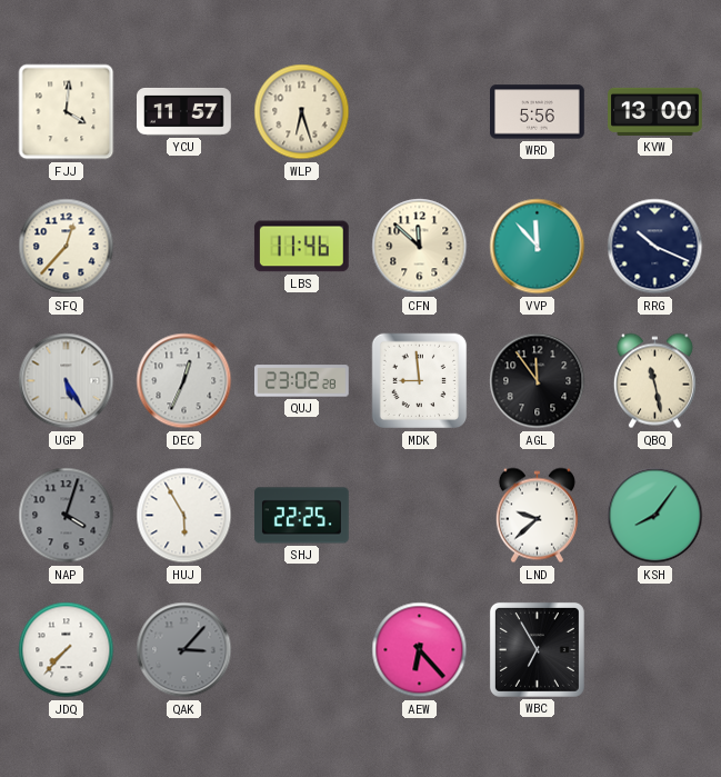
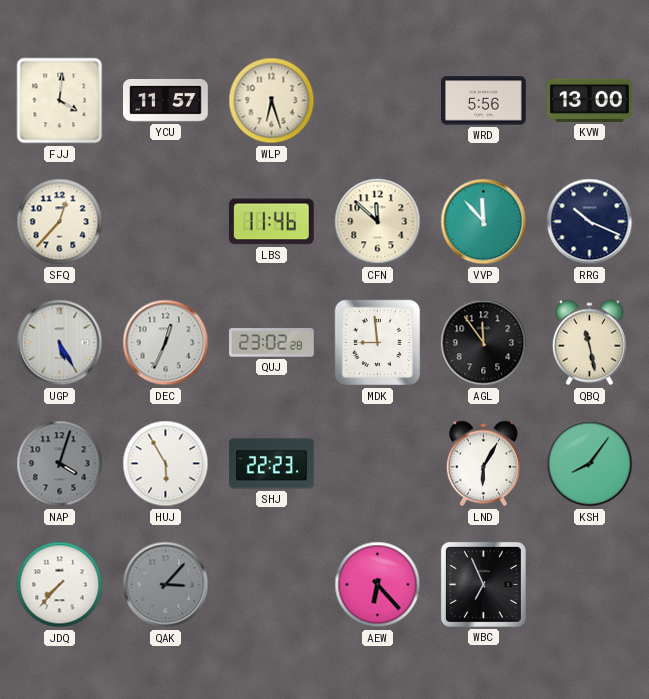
SHJ: 22:25 -> 22:23
LND: 9:38 -> 6:05
WBC: 6:55 -> 6:56
